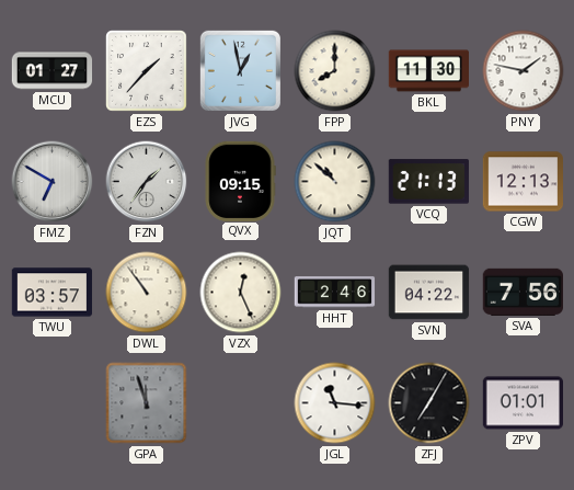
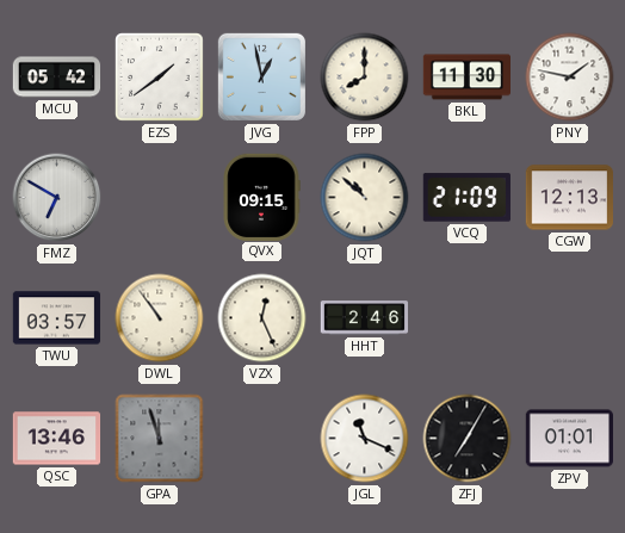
MCU: 01:27 -> 05:42
EZS: 1:37 -> 1:39
FZN: 1:36 -> none
VCQ: 21:13 -> 21:09
SVN: 04:22 -> none
SVA: 7:56 -> none
QSC: none -> 13:46
JGL: 11:16 -> 11:19
